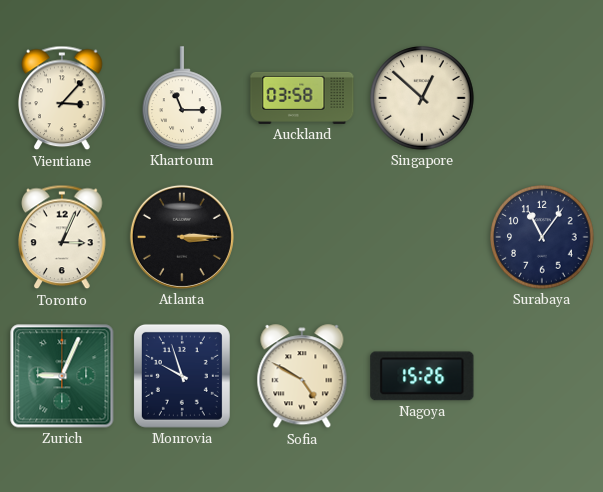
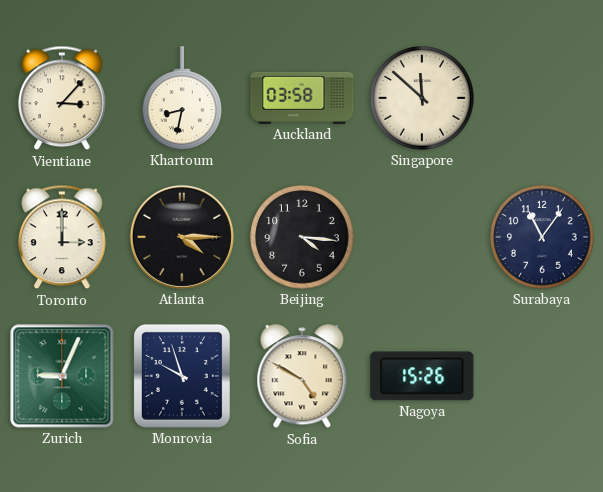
Khartoum: 11:15 -> 8:32
Singapore: 12:52 -> 11:52
Toronto: 3:04 -> 3:00
Atlanta: 3:15 -> 4:15
Beijing: none -> 4:16
